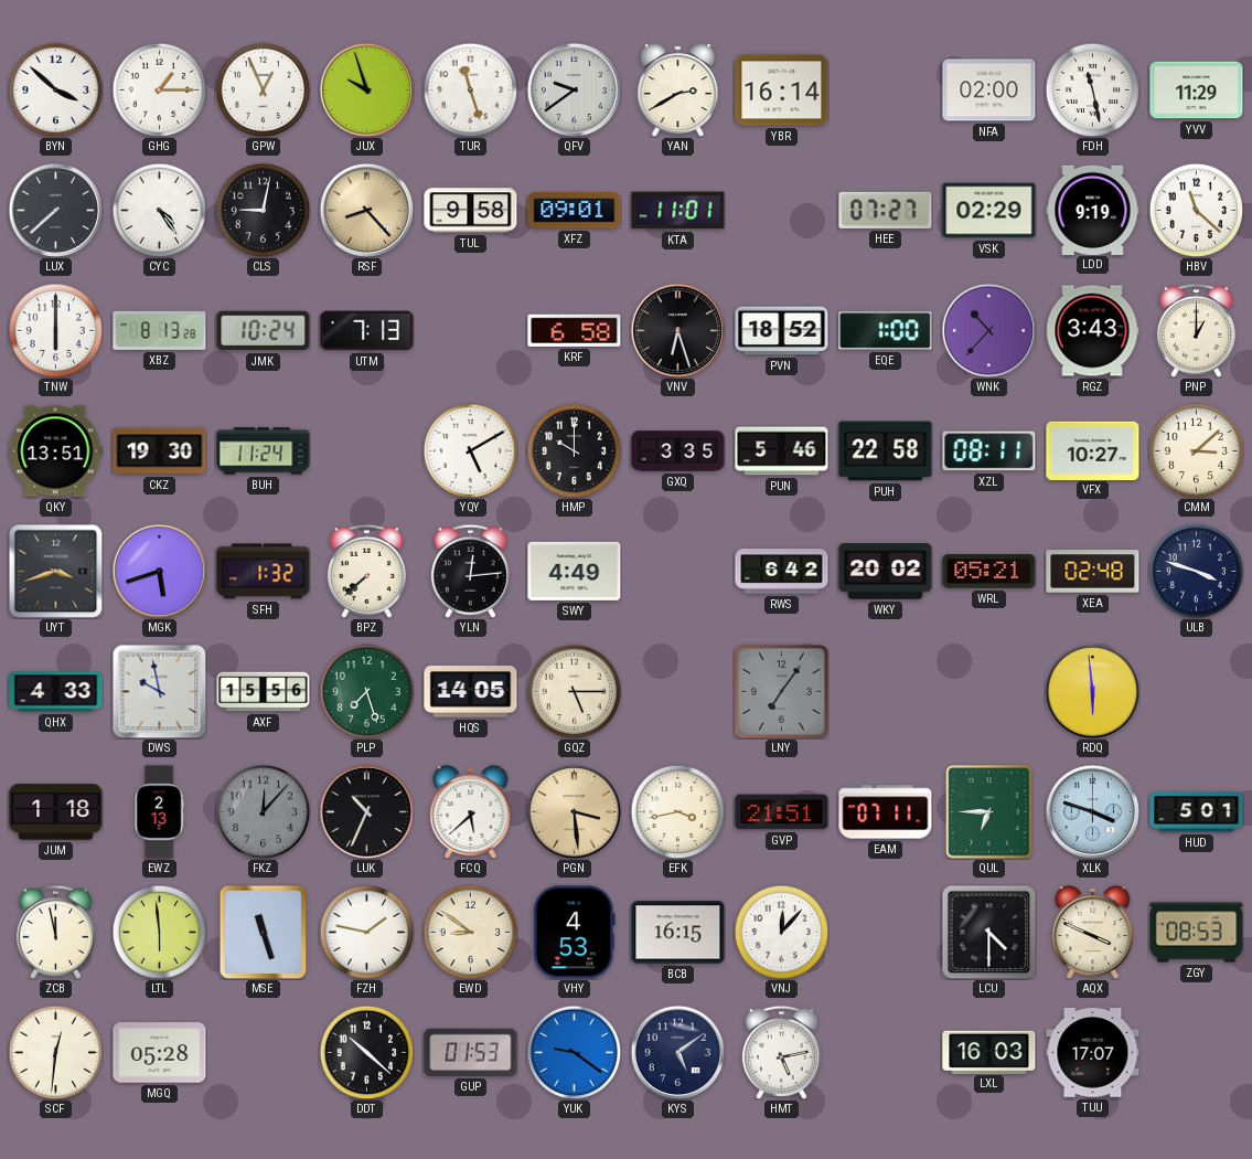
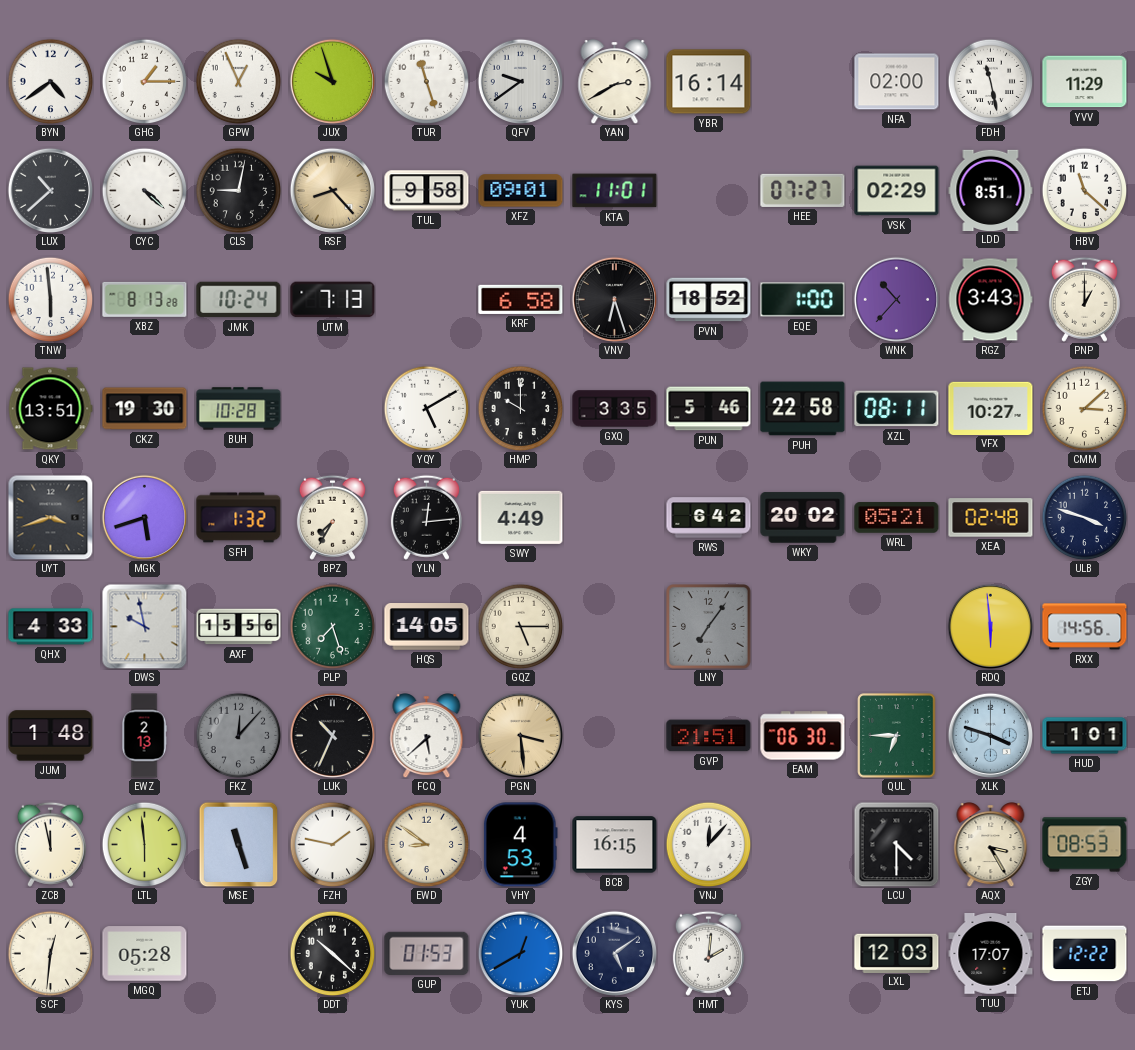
BYN: 3:52 -> 4:39
LUX: 7:38 -> 10:38
CYC: 4:24 -> 4:22
LDD: 9:19 -> 8:51
TNW: 6:00 -> 5:59
BUH: 11:24 -> 10:28
BPZ: 7:38 -> 7:35
RXX: none -> 14:56
JUM: 1:18 -> 1:48
EFK: 3:43 -> none
EAM: 07:11 -> 06:30
HUD: 5:01 -> 1:01
AQX: 3:49 -> 3:25
YUK: 9:21 -> 12:40
HMT: 5:13 -> 2:01
LXL: 16:03 -> 12:03
ETJ: none -> 12:22
